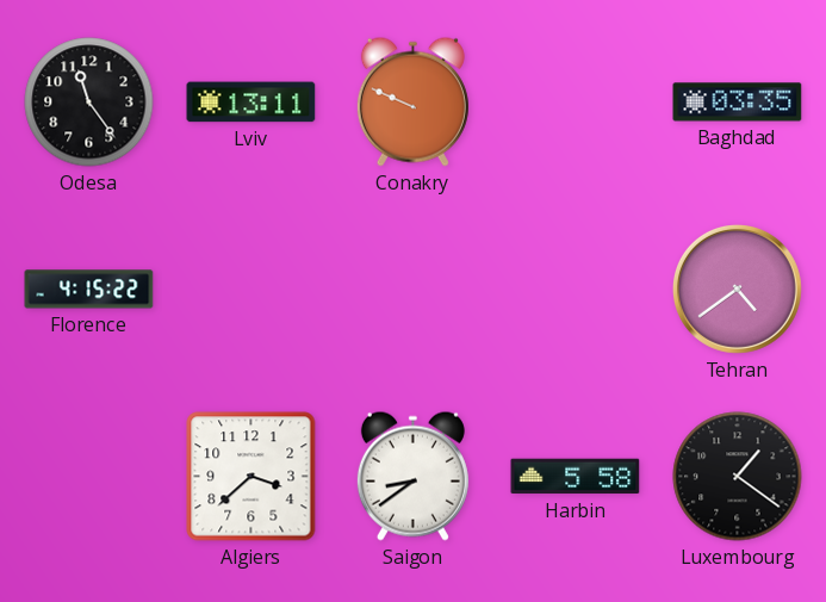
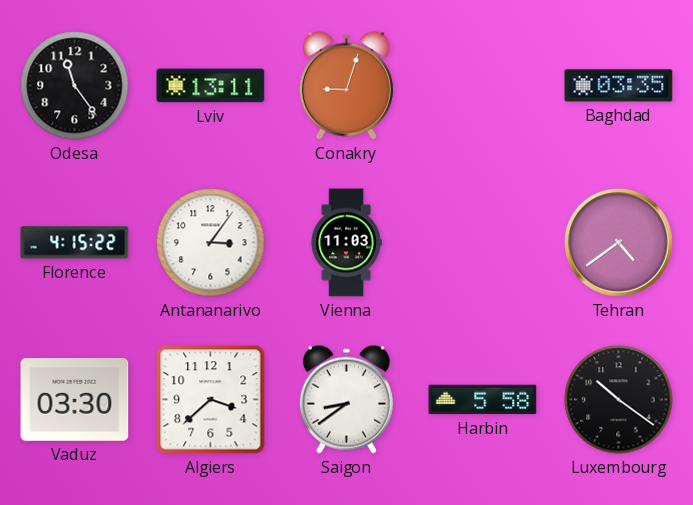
Conakry: 9:49 -> 9:03
Antananarivo: none -> 3:06
Vienna: none -> 11:03
Vaduz: none -> 03:30
Luxembourg: 1:21 -> 10:21
